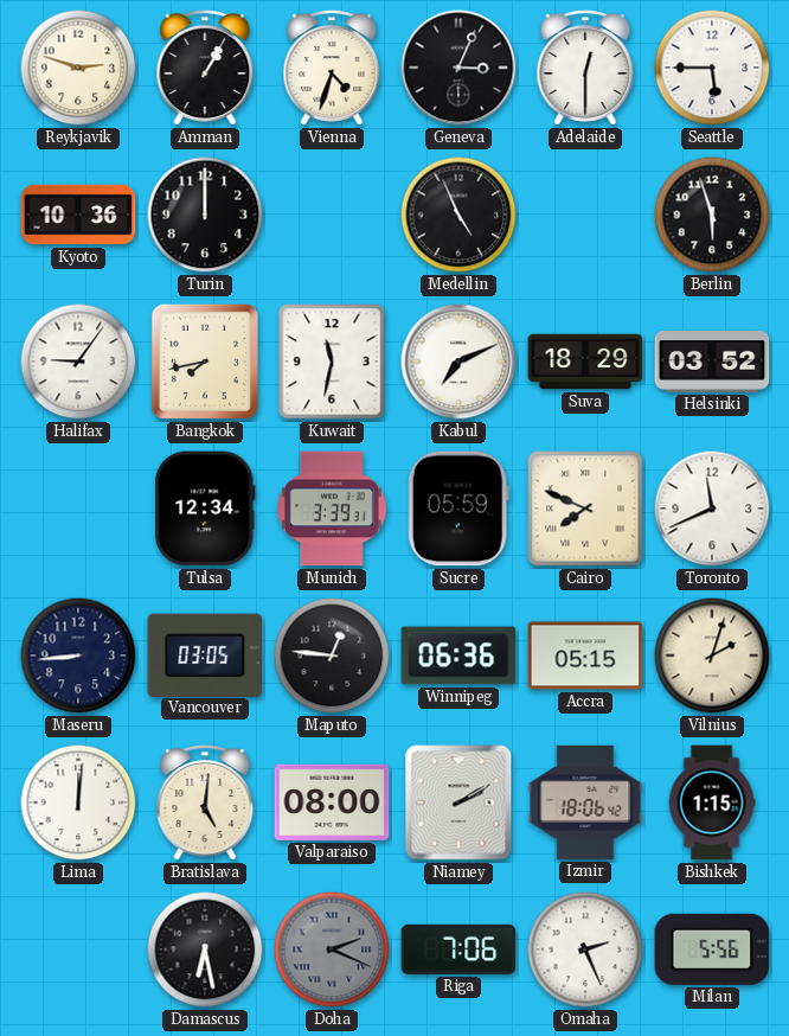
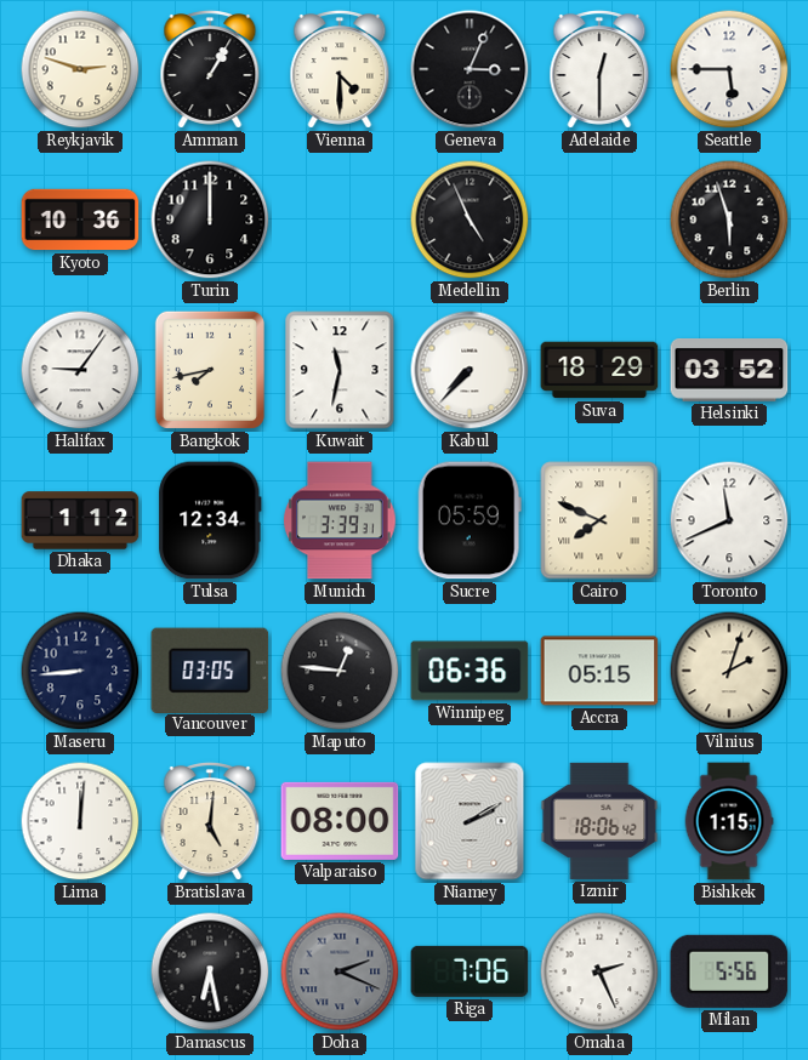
Vienna: 4:33 -> 4:30
Kabul: 7:11 -> 7:37
Dhaka: none -> 1:12
